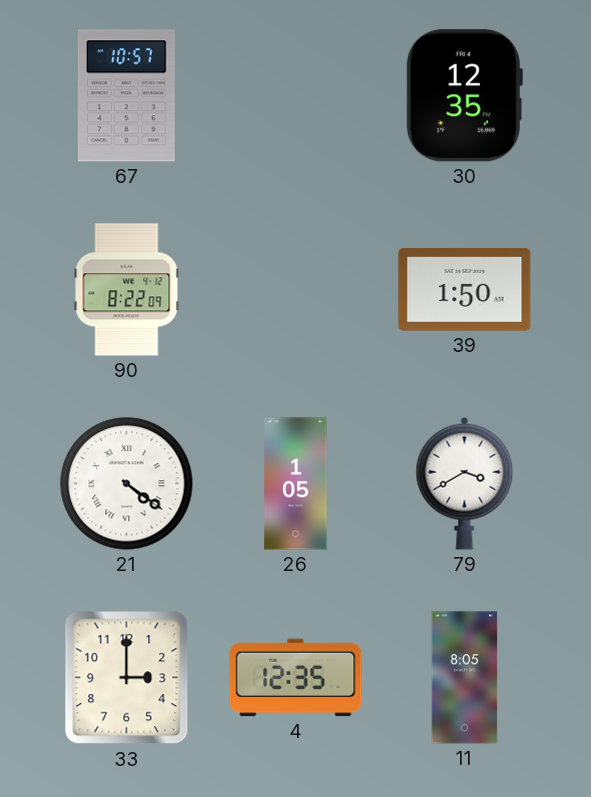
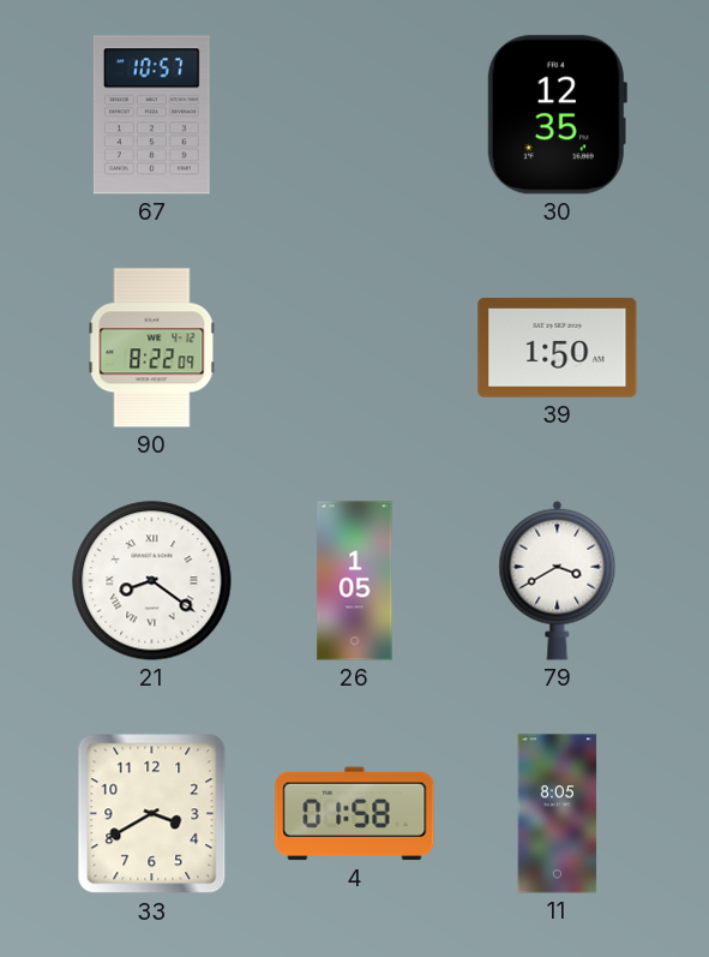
21: 4:21 -> 8:21
33: 3:00 -> 3:40
4: 12:35 -> 01:58
